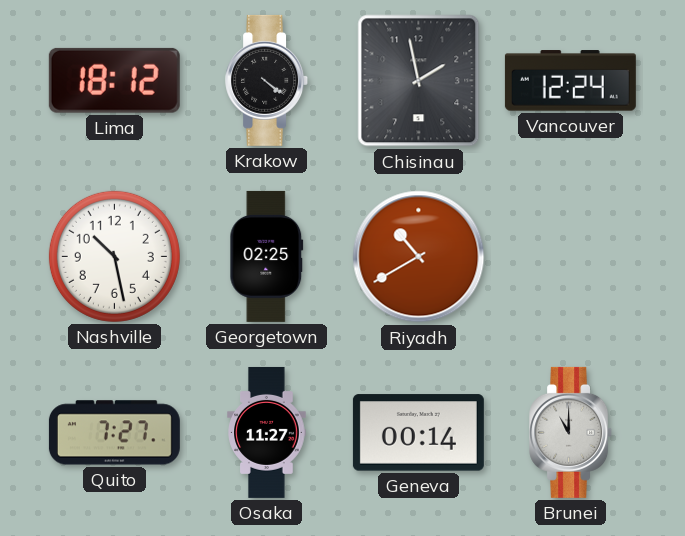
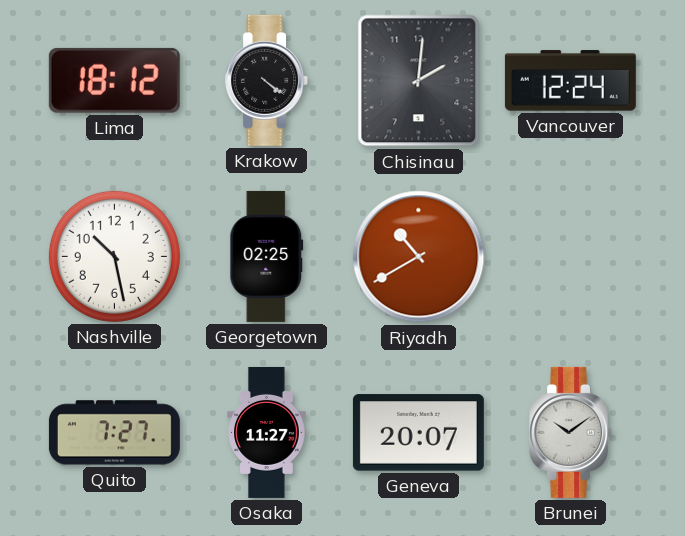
Chisinau: 1:58 -> 2:01
Geneva: 00:14 -> 20:07
Brunei: 11:00 -> 10:09
